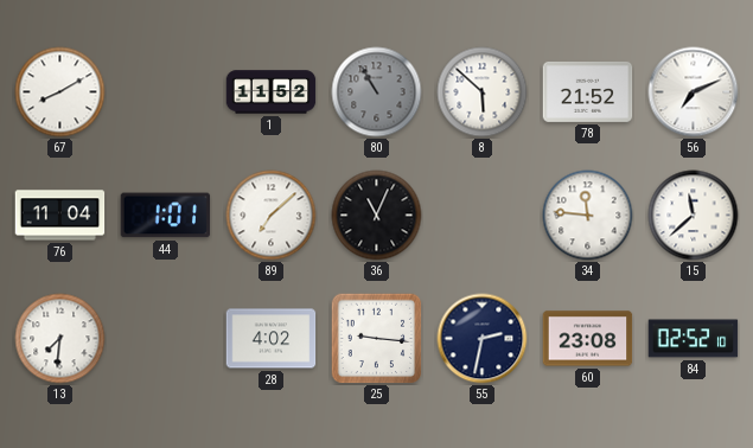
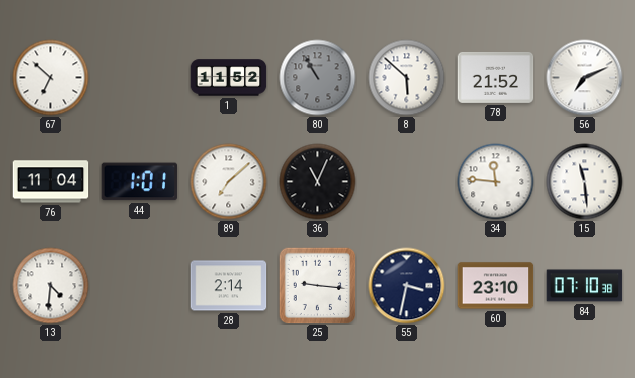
67: 8:10 -> 6:52
15: 11:38 -> 11:29
13: 7:31 -> 4:31
28: 4:02 -> 2:14
55: 2:32 -> 3:32
60: 23:08 -> 23:10
84: 02:52 -> 07:10
